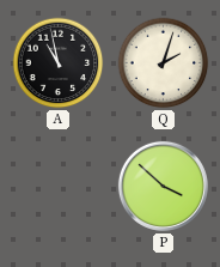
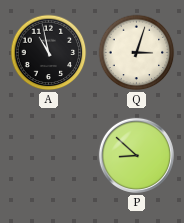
Q: 2:03 -> 3:03
P: 3:52 -> 8:52
